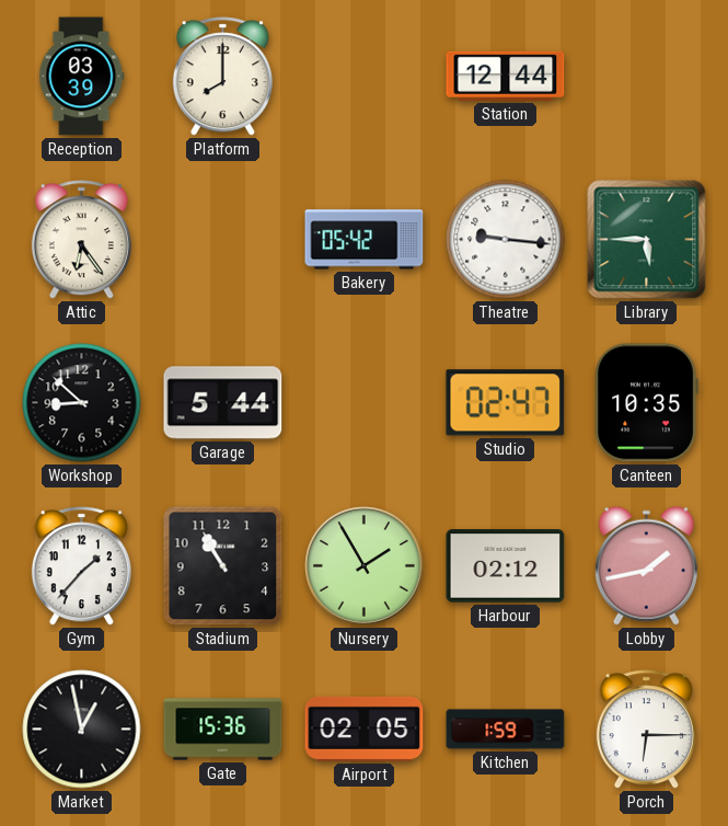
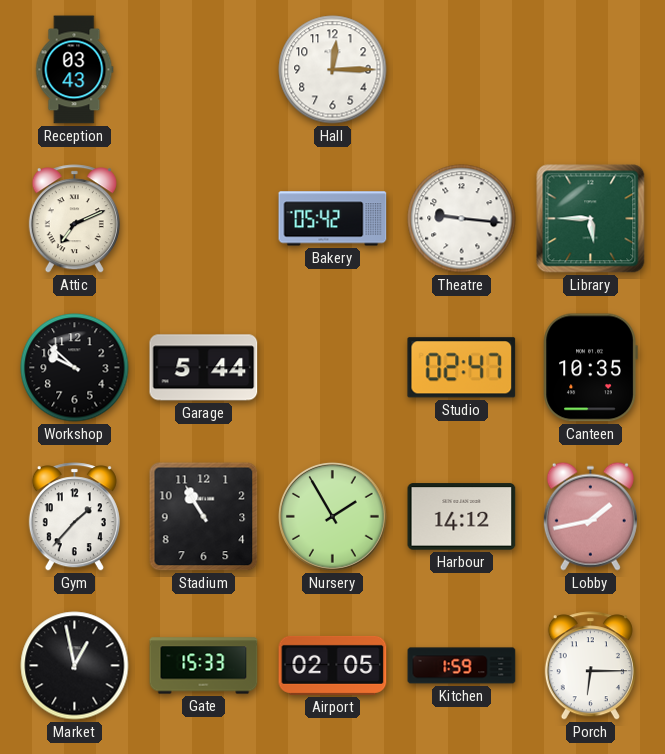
Reception: 03:39 -> 03:43
Platform: 8:00 -> none
Hall: none -> 12:15
Station: 12:44 -> none
Attic: 6:24 -> 7:11
Workshop: 8:52 -> 9:52
Harbour: 02:12 -> 14:12
Gate: 15:36 -> 15:33
